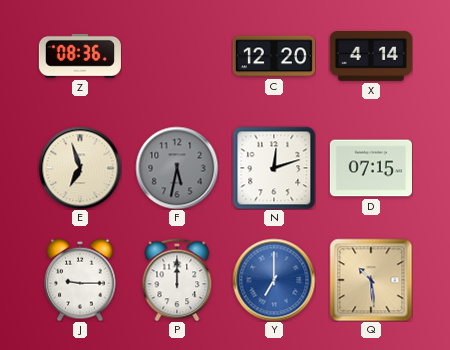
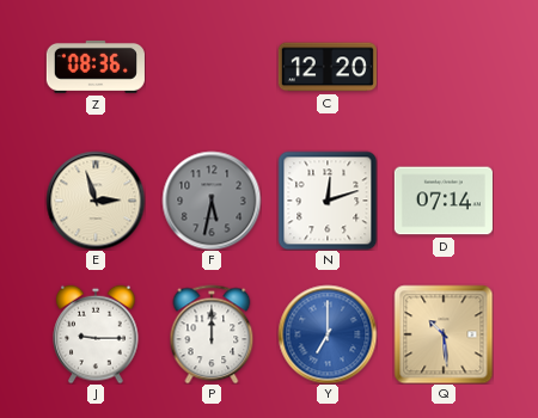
X: 4:14 -> none
E: 6:57 -> 2:57
D: 07:15 -> 07:14
